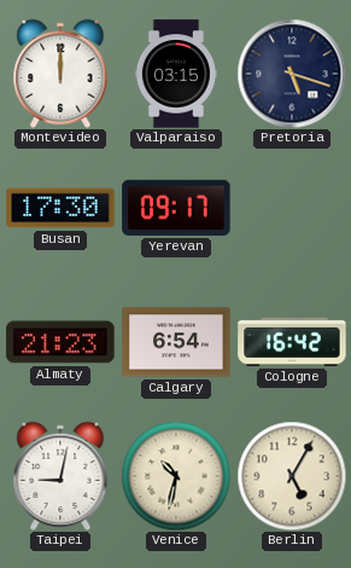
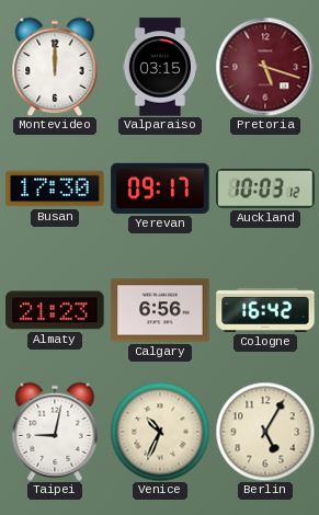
Pretoria dial: navy -> burgundy
Auckland: none -> 10:03
Calgary: 6:54 -> 6:56
Venice: 10:32 -> 10:34
